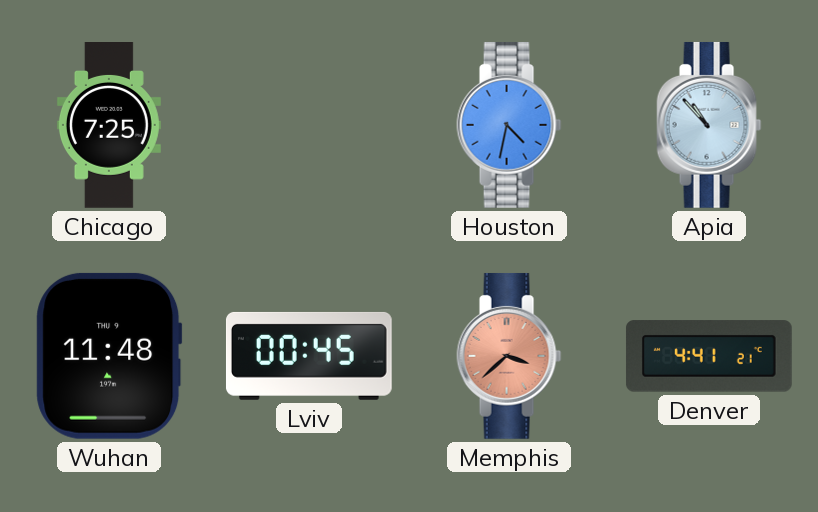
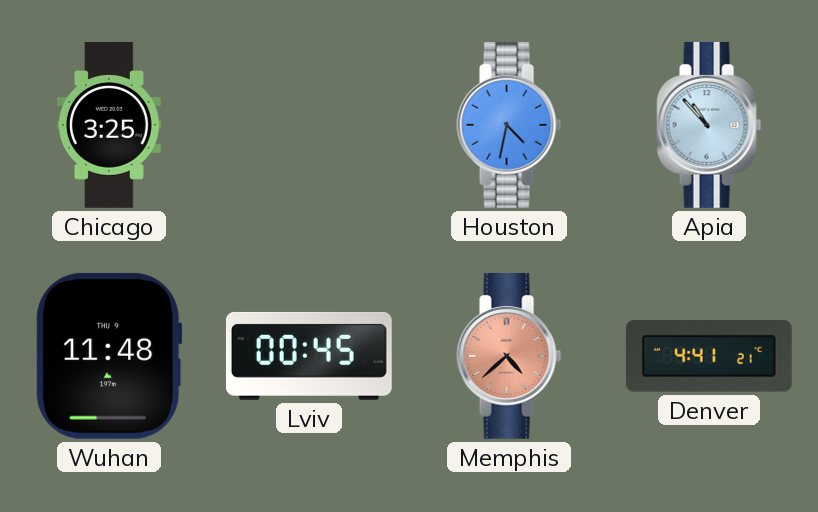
Chicago: 7:25 -> 3:25
Memphis: 3:38 -> 4:38
